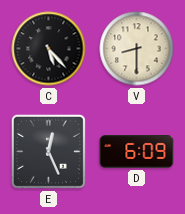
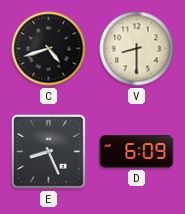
C: 5:23 -> 4:42
E: 12:26 -> 8:26
